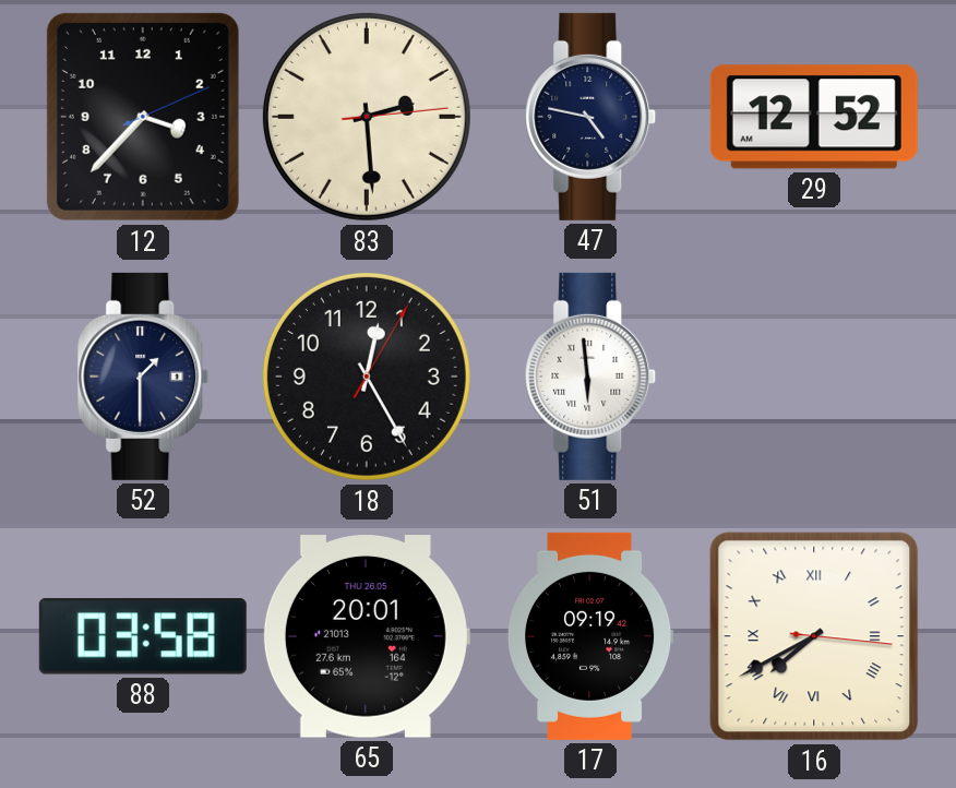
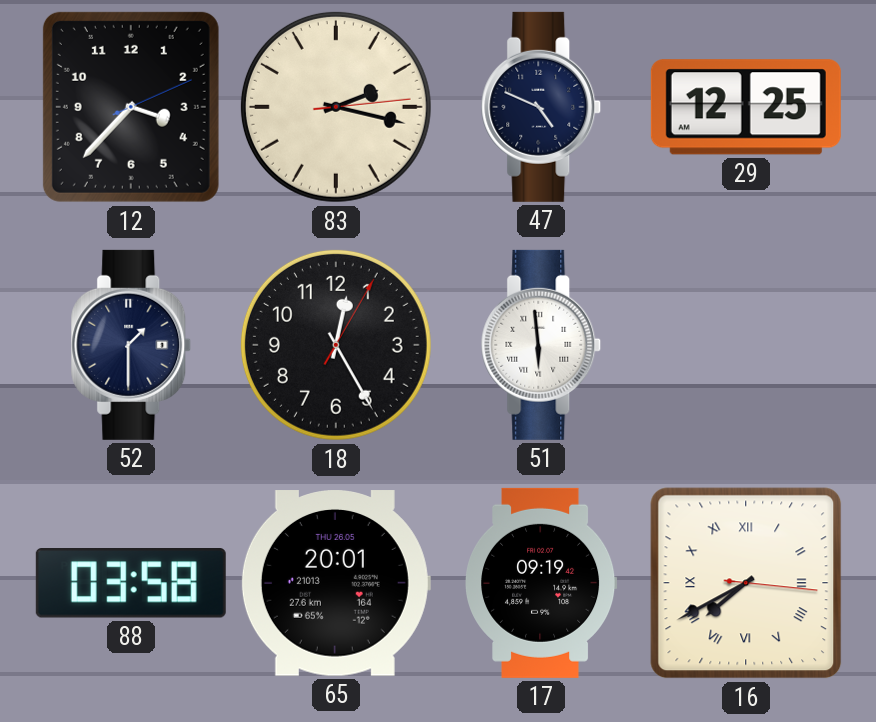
83: 2:29 -> 2:17
47: 4:47 -> 4:49
29: 12:52 -> 12:25
